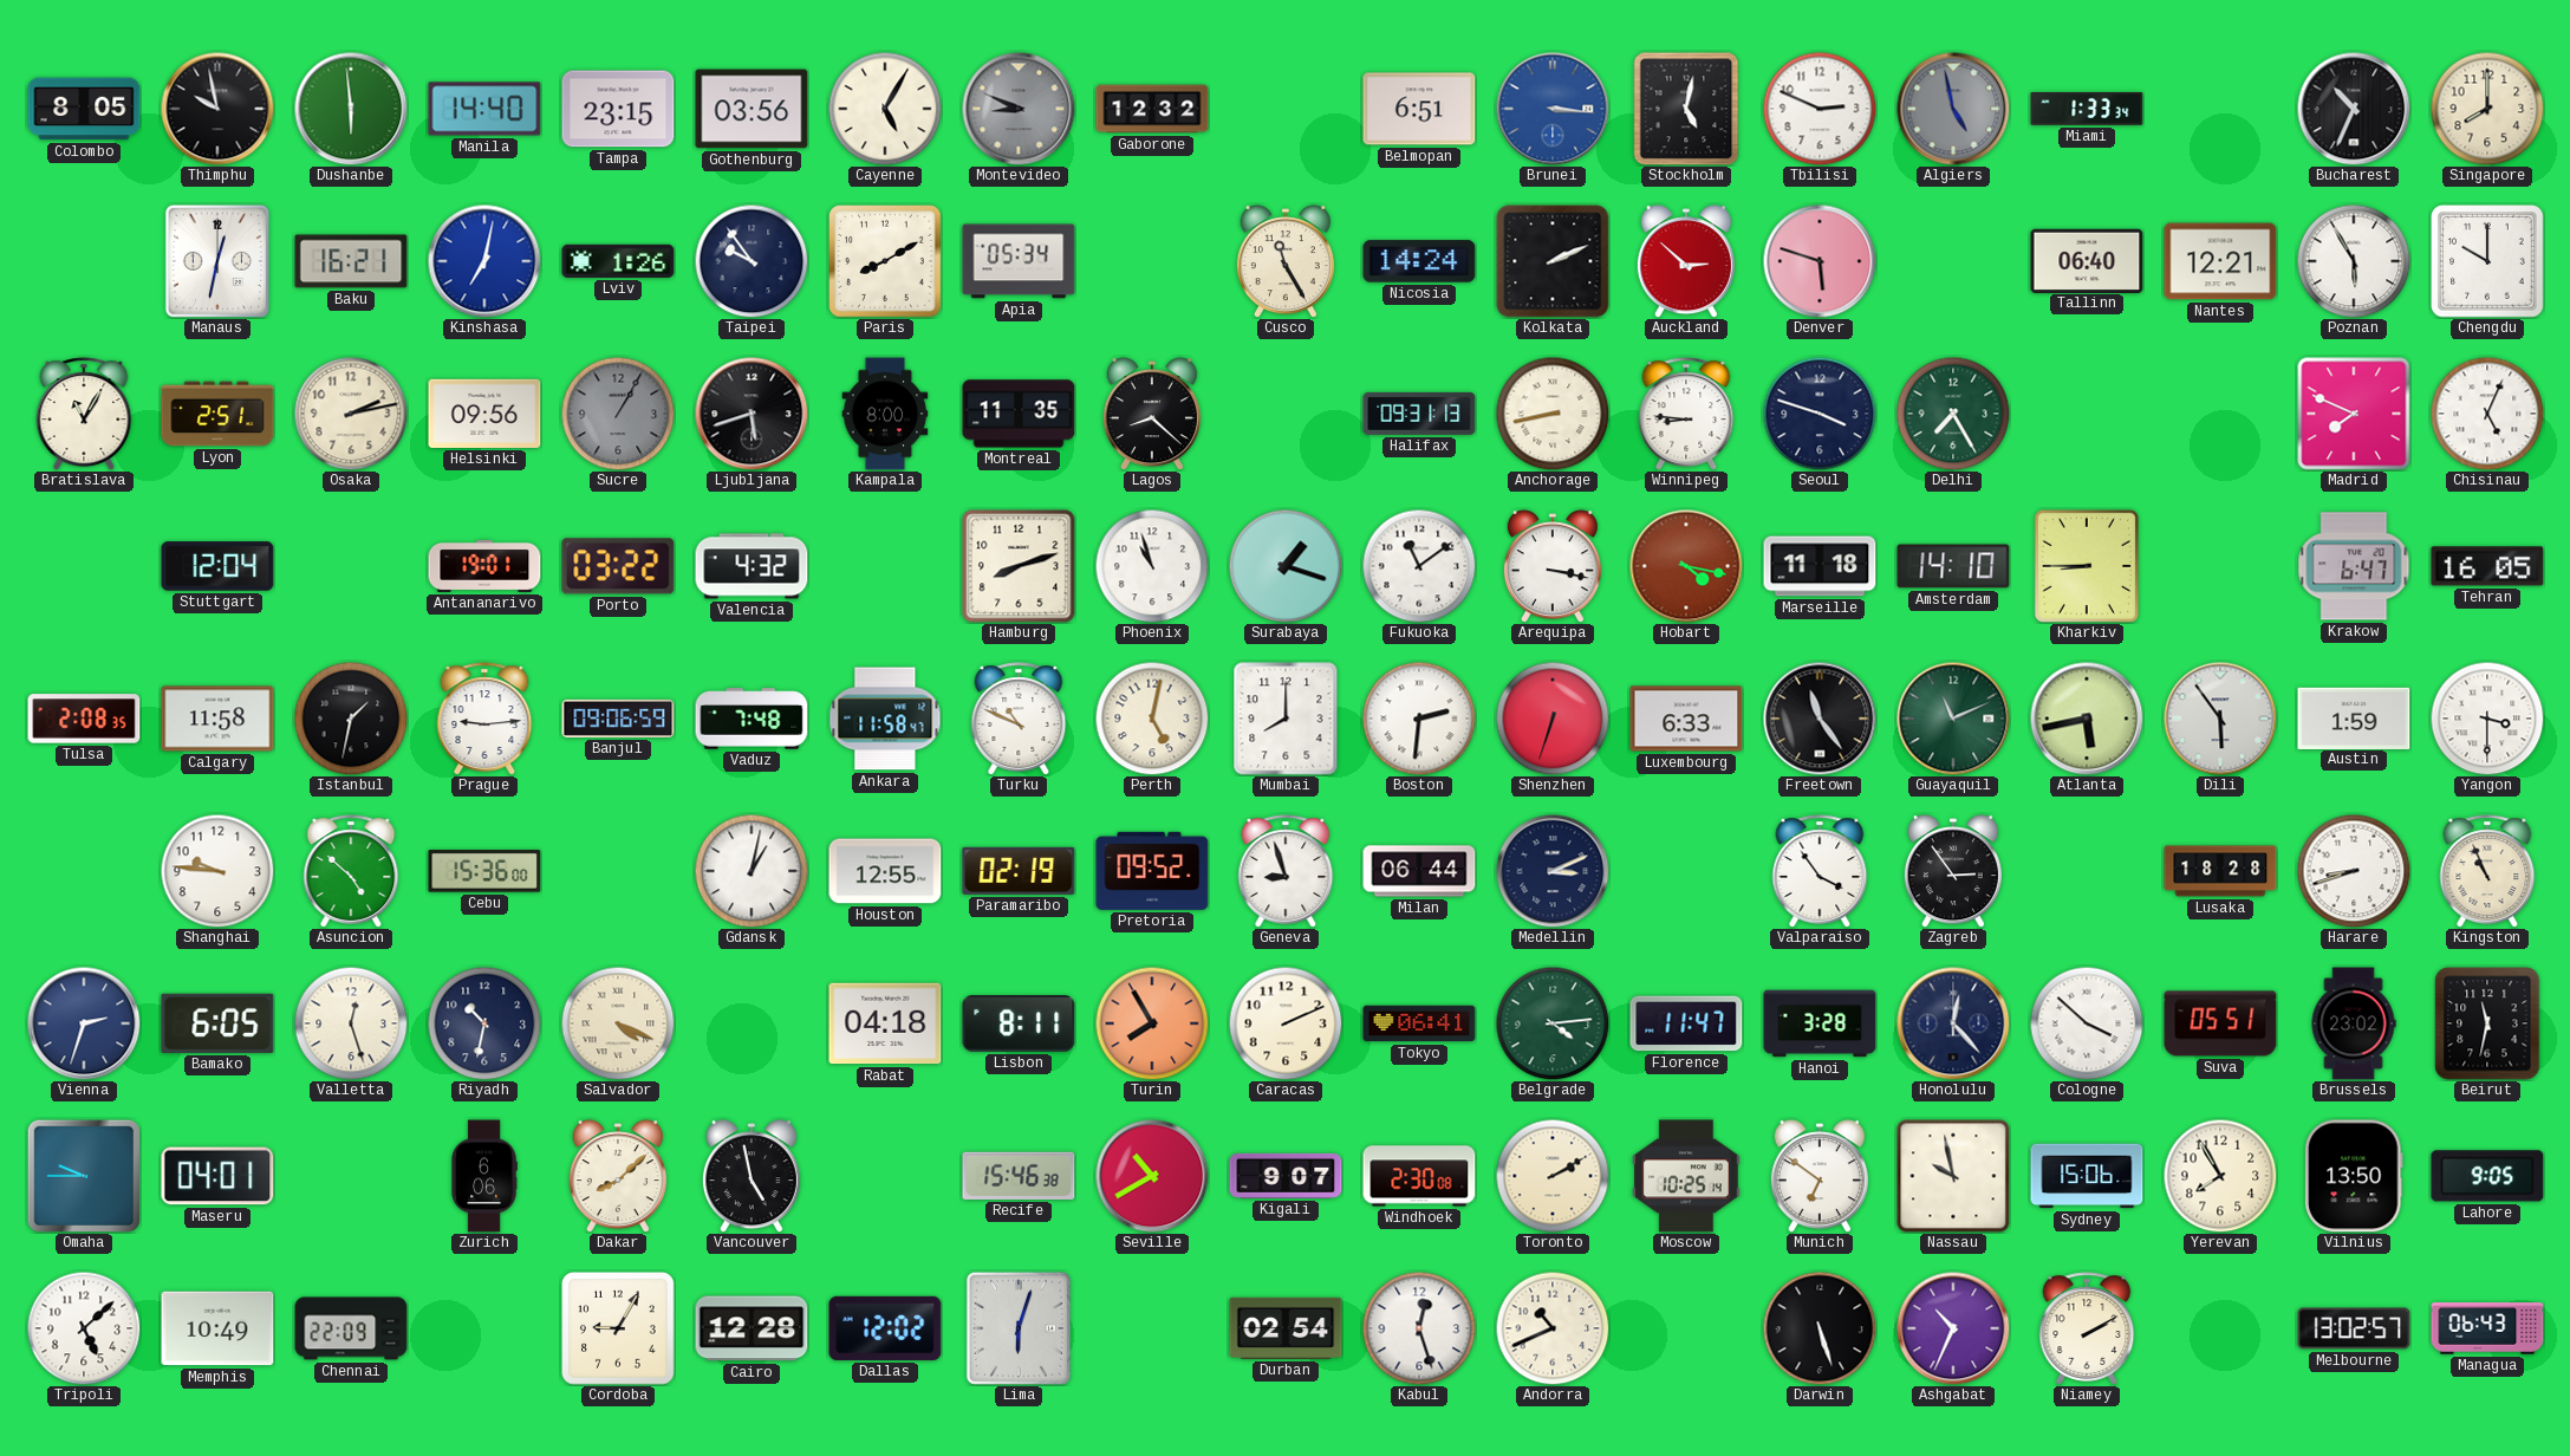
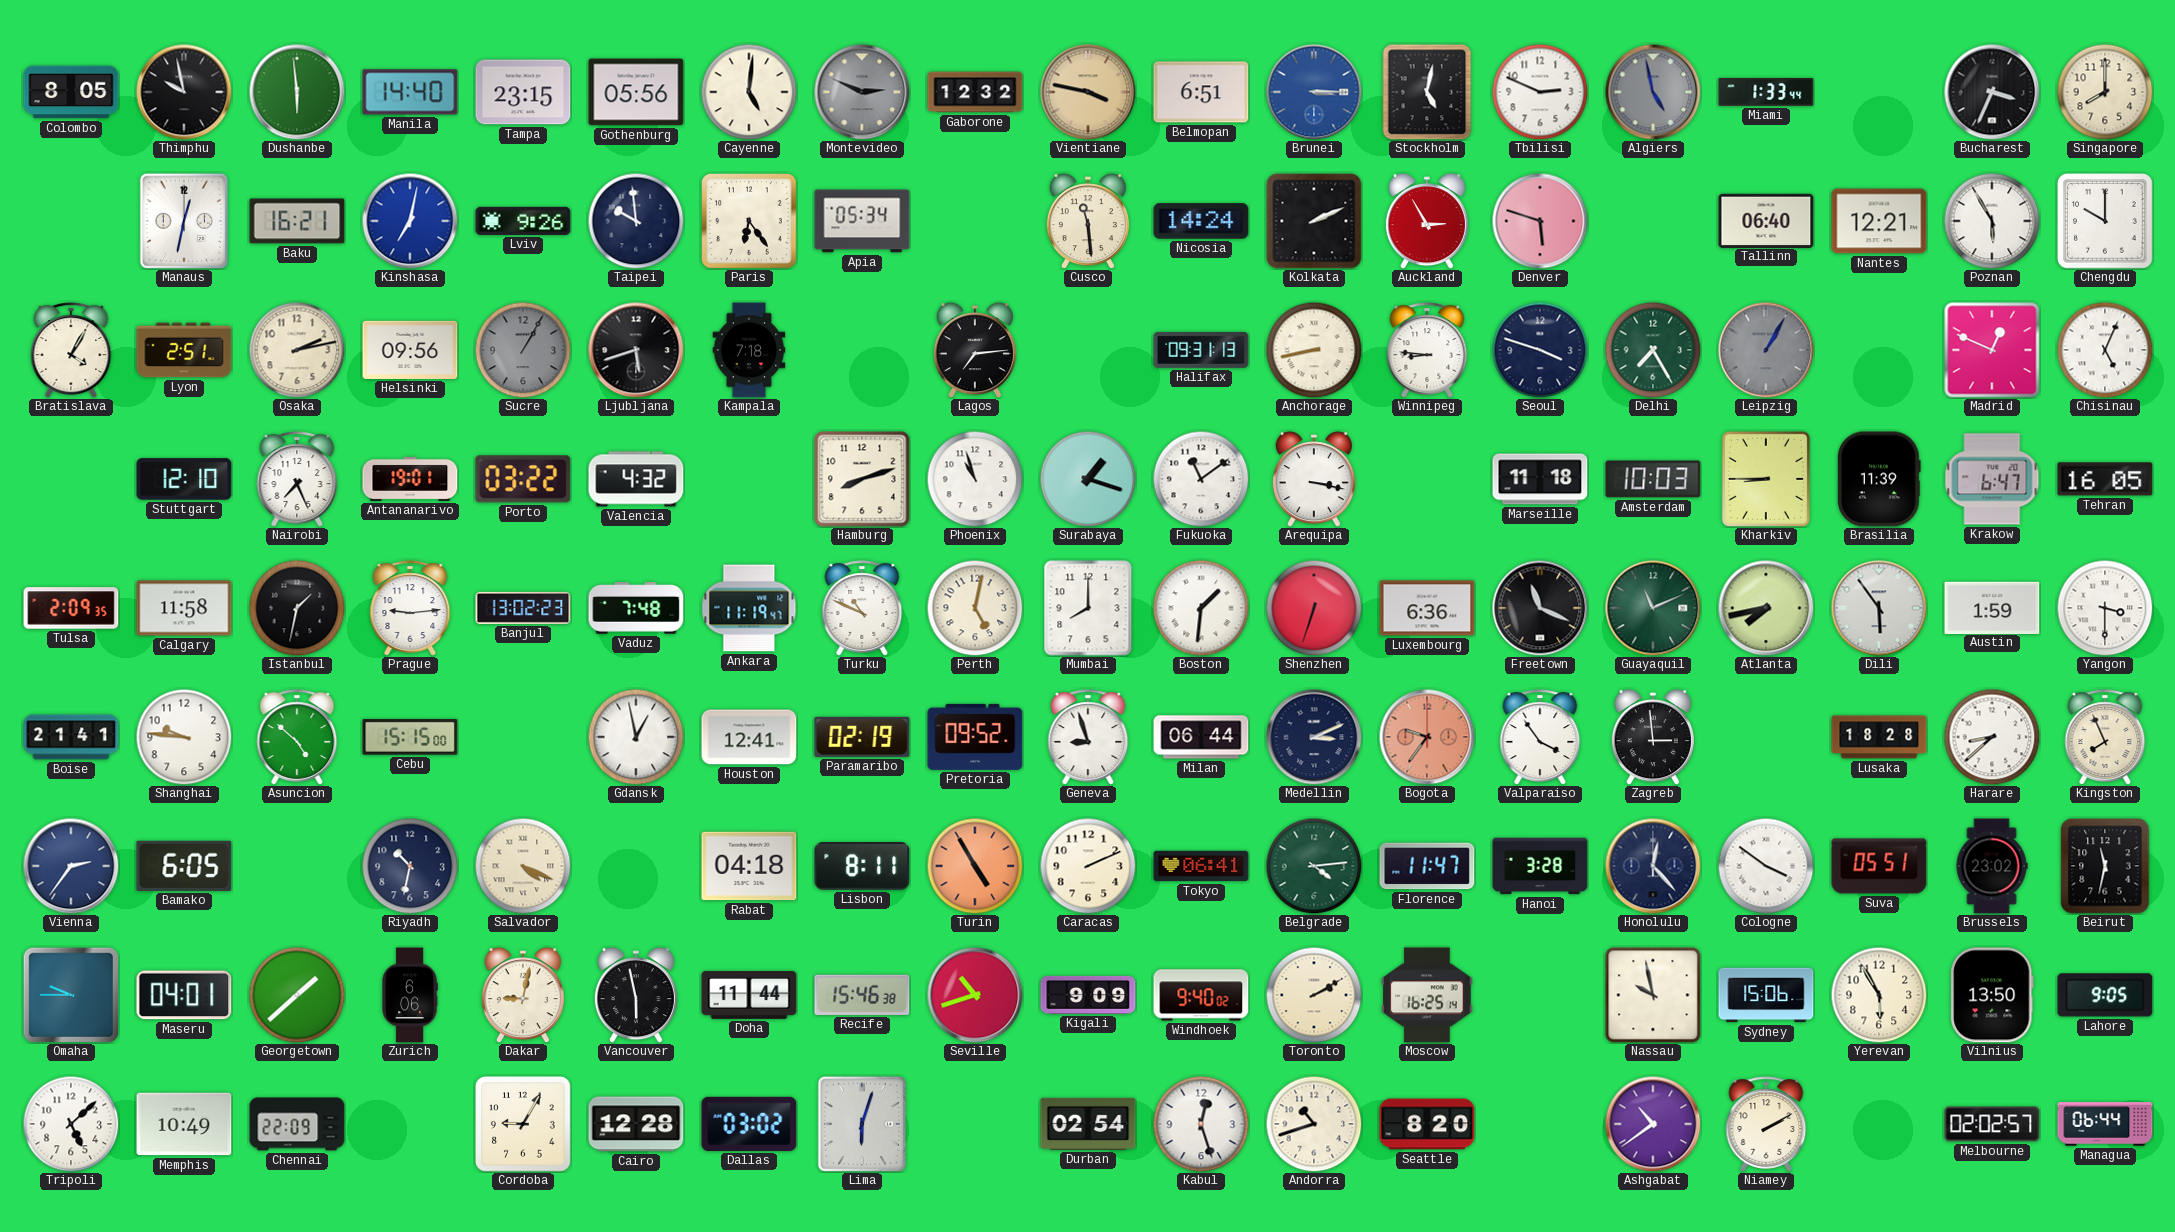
Gothenburg: 03:56 -> 05:56
Cayenne: 5:05 -> 5:01
Montevideo: 8:49 -> 2:49
Vientiane: none -> 3:47
Brunei: 3:16 -> 3:15
Miami: 1:33:34 -> 1:33:44
Bucharest: 10:34 -> 3:34
Lviv: 1:26 -> 9:26
Taipei: 9:54 -> 9:59
Paris: 8:10 -> 6:24
Cusco: 11:25 -> 11:29
Auckland: 2:52 -> 2:55
Bratislava: 11:05 -> 4:05
Kampala: 8:00 -> 7:18
Montreal: 11:35 -> none
Lagos: 8:22 -> 7:14
Leipzig: none -> 1:05
Madrid: 7:49 -> 12:49
Stuttgart: 12:04 -> 12:10
Nairobi: none -> 7:26
Hobart: 4:17 -> none
Amsterdam: 14:10 -> 10:03
Brasilia: none -> 11:39
Tulsa: 2:08 -> 2:09
Banjul: 09:06 -> 13:02
Ankara: 11:58 -> 11:19
Boston: 2:31 -> 1:31
Luxembourg: 6:33 -> 6:36
Freetown: 11:24 -> 11:19
Atlanta: 5:43 -> 7:43
Boise: none -> 21:41
Cebu: 15:36 -> 15:15
Gdansk: 1:02 -> 12:58
Houston: 12:55 -> 12:41
Bogota: none -> 9:36
Zagreb: 2:54 -> 2:59
Harare: 8:42 -> 8:38
Kingston: 10:56 -> 7:56
Vienna: 2:33 -> 2:36
Valletta: 12:27 -> none
Turin: 7:55 -> 4:55
Cologne: 3:52 -> 3:51
Georgetown: none -> 1:38
Dakar: 8:08 -> 9:02
Vancouver: 4:58 -> 5:58
Doha: none -> 11:44
Seville: 10:40 -> 10:42
Kigali: 9:07 -> 9:09
Windhoek: 2:30 -> 9:40
Moscow: 10:25 -> 16:25
Munich: 6:51 -> none
Yerevan: 7:55 -> 5:55
Dallas: 12:02 -> 03:02
Andorra: 10:41 -> 10:42
Seattle: none -> 8:20
Darwin: 5:27 -> none
Ashgabat: 10:34 -> 10:39
Melbourne: 13:02 -> 02:02
Managua: 06:43 -> 06:44
